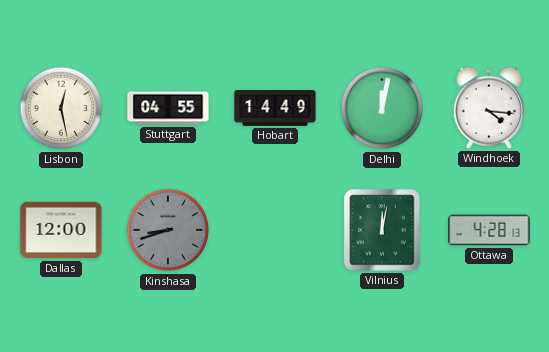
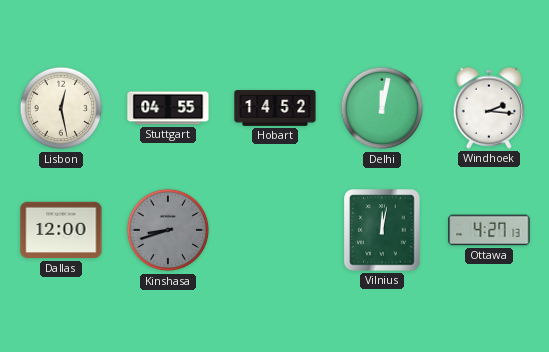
Hobart: 14:49 -> 14:52
Windhoek: 4:16 -> 2:16
Ottawa: 4:28 -> 4:27
